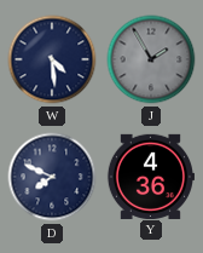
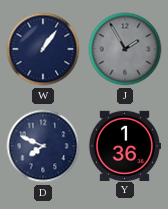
W: 4:29 -> 1:06
Y: 4:36 -> 1:36
